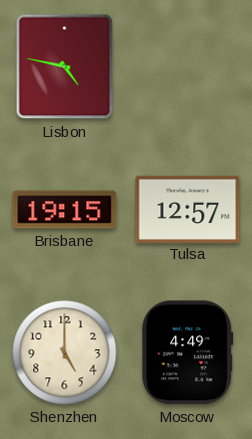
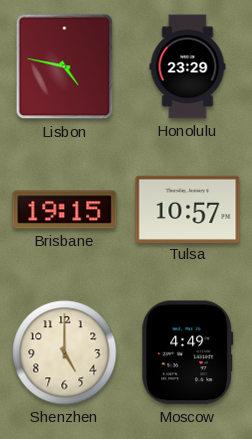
Honolulu: none -> 23:29
Tulsa: 12:57 -> 10:57
